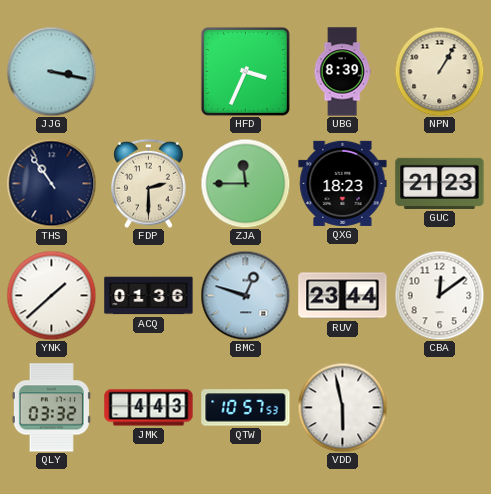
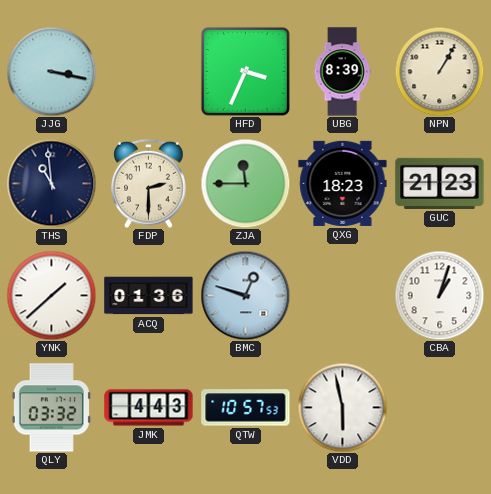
THS: 10:54 -> 10:59
RUV: 23:44 -> none
CBA: 12:09 -> 1:03
